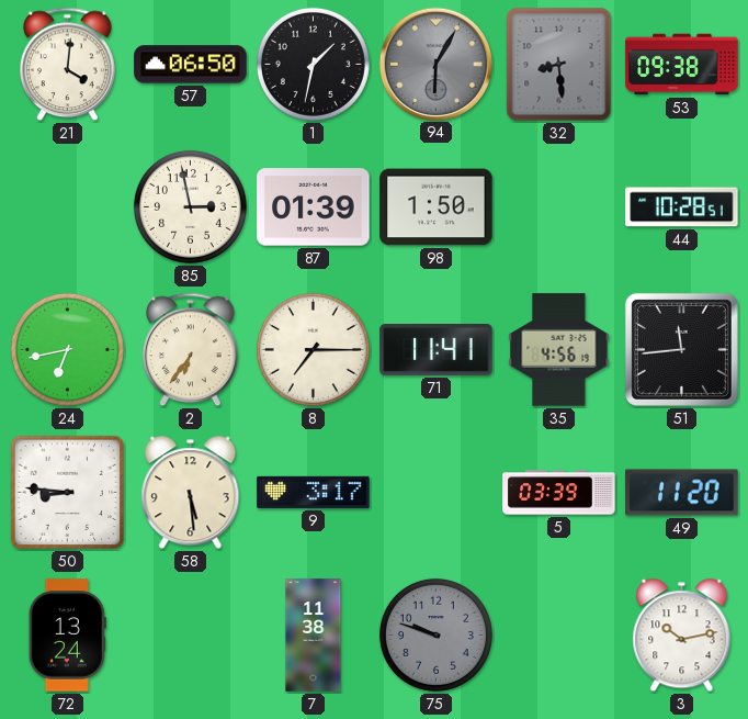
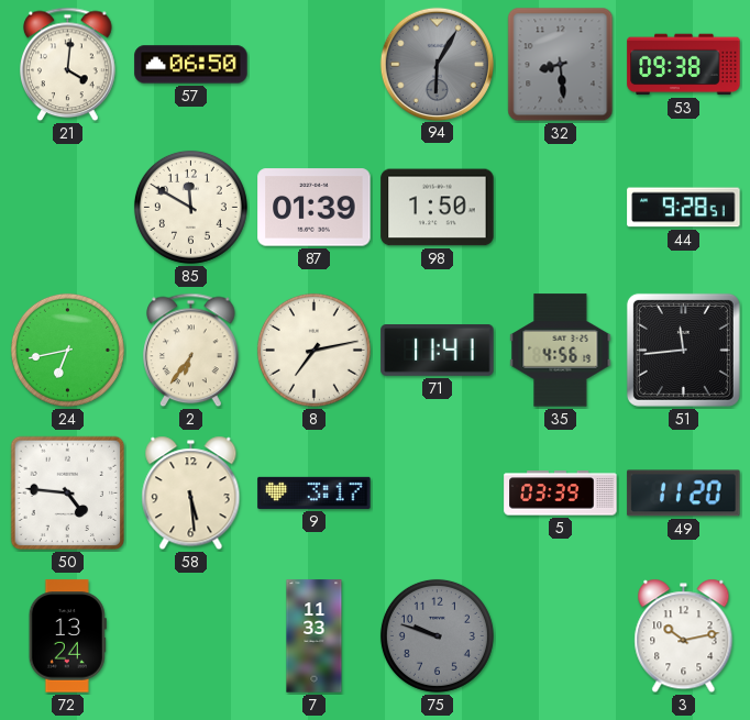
1: 1:32 -> none
85: 2:58 -> 11:50
44: 10:28 -> 9:28
8: 7:15 -> 7:13
50: 8:46 -> 4:46
7: 11:38 -> 11:33
